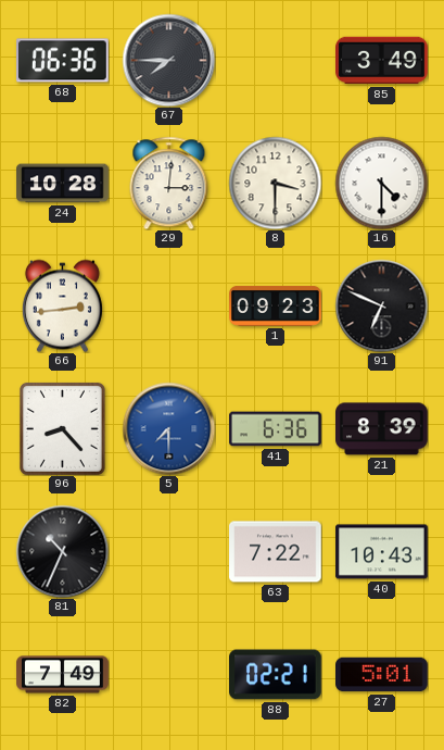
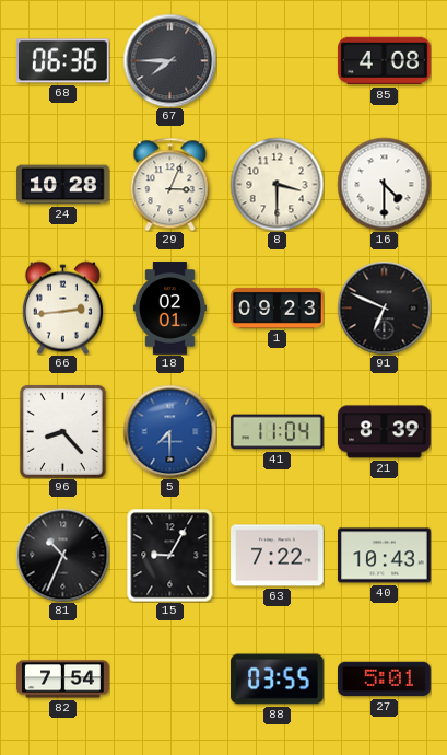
85: 3:49 -> 4:08
29: 3:01 -> 3:04
18: none -> 02:01
41: 6:36 -> 11:04
15: none -> 9:05
82: 7:49 -> 7:54
88: 02:21 -> 03:55
